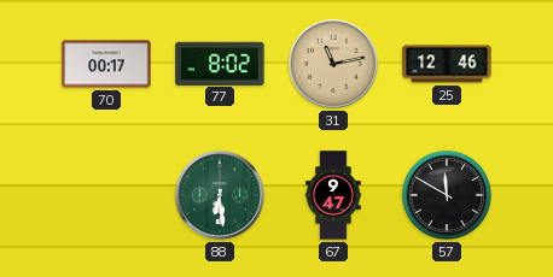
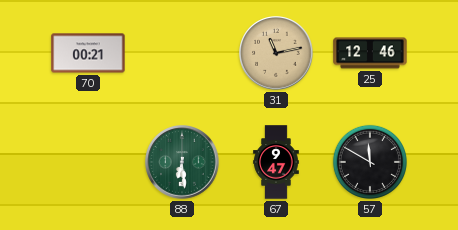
70: 00:17 -> 00:21
77: 8:02 -> none
